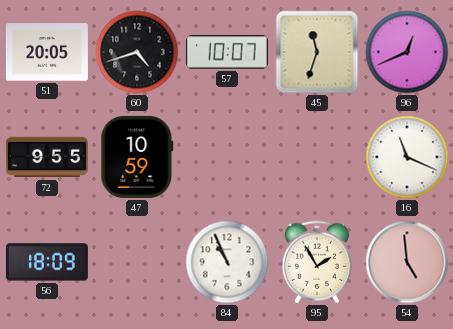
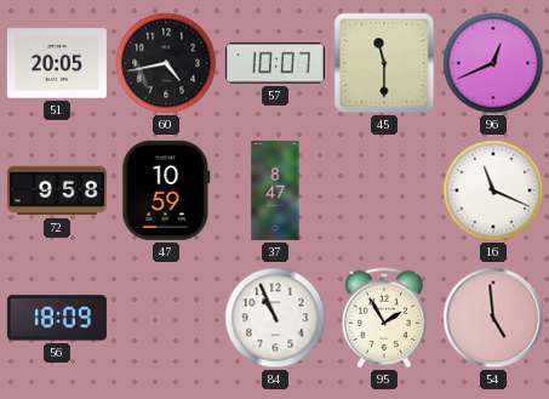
60: 4:42 -> 4:43
45: 11:33 -> 11:30
72: 9:55 -> 9:58
37: none -> 8:47
